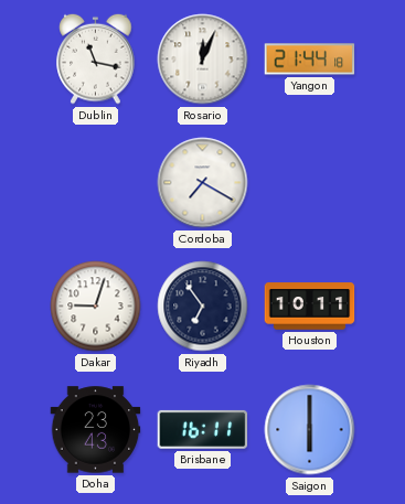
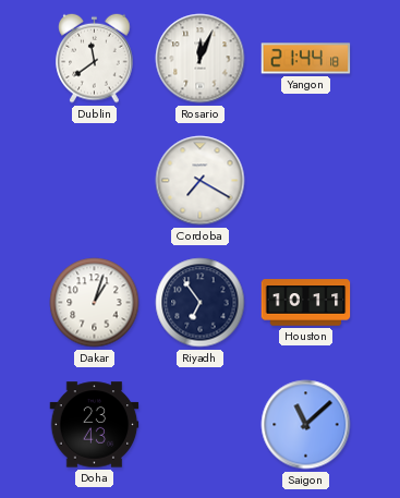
Dublin: 11:17 -> 11:39
Dakar: 9:03 -> 1:03
Brisbane: 16:11 -> none
Saigon: 6:00 -> 11:08
